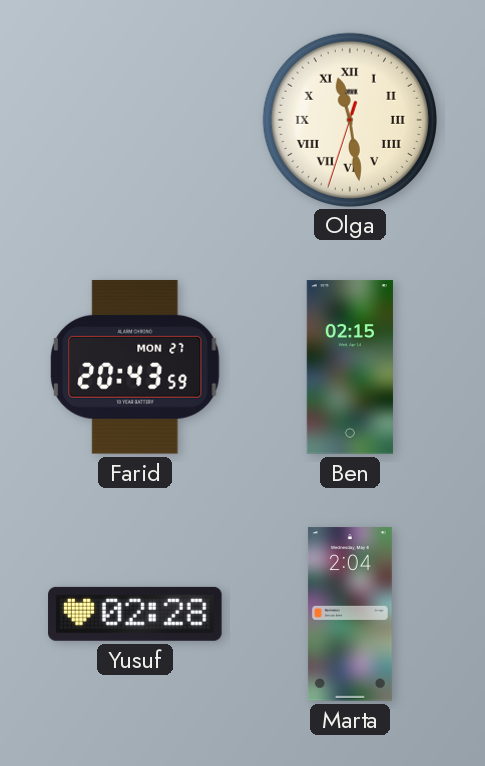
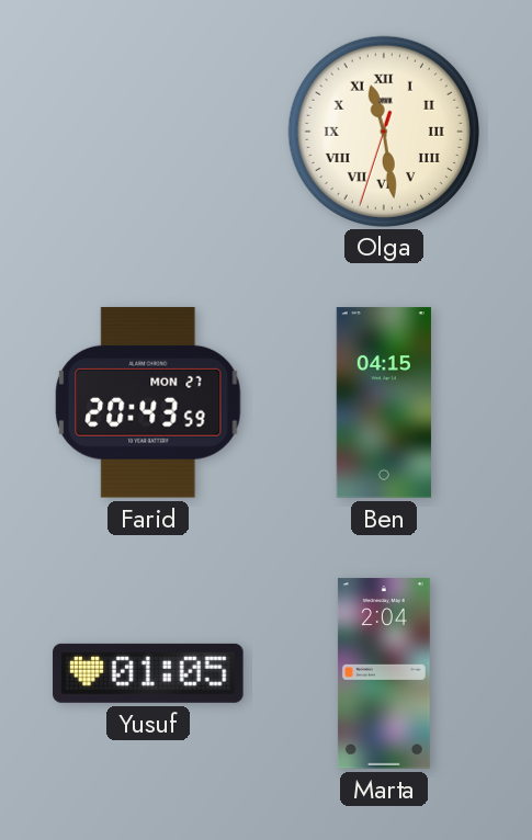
Ben: 02:15 -> 04:15
Yusuf: 02:28 -> 01:05
